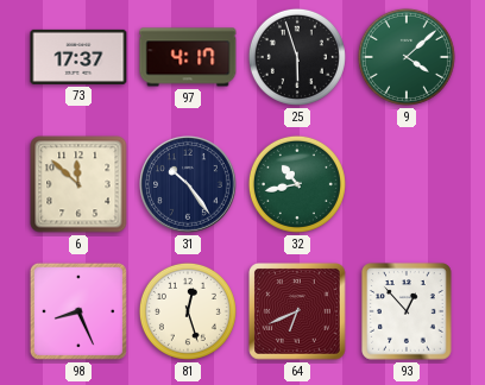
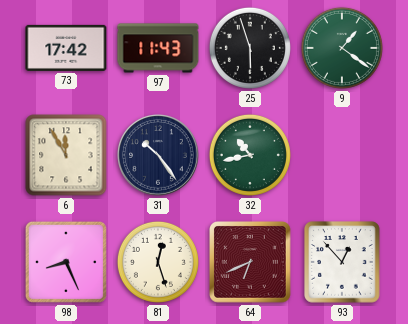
73: 17:37 -> 17:42
97: 4:17 -> 11:43
9: 4:08 -> 1:21
6: 11:52 -> 11:55
